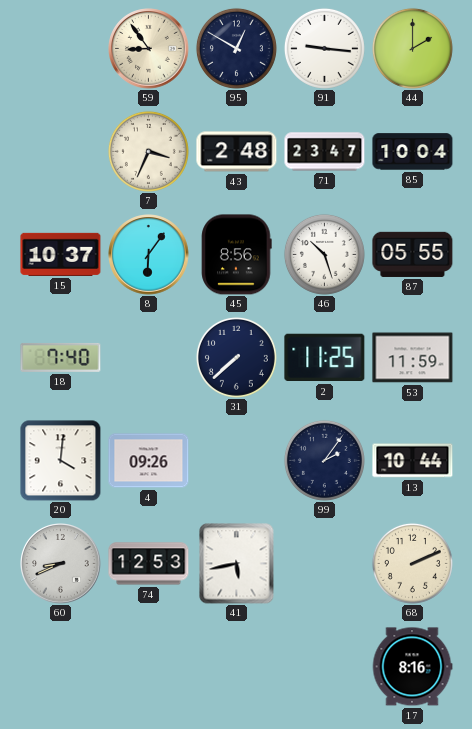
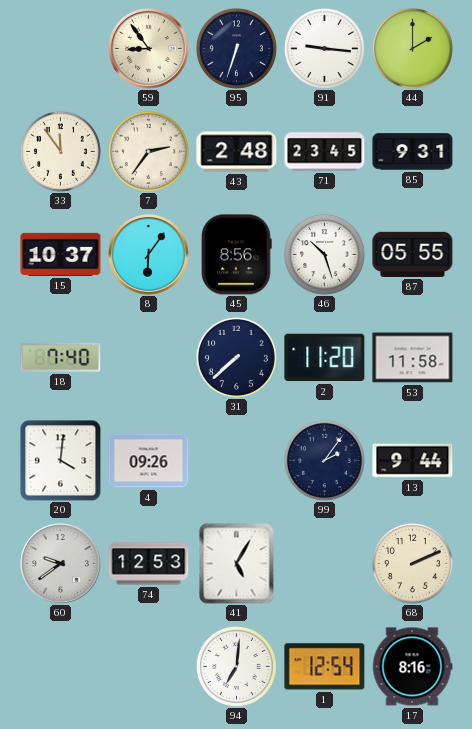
95: 12:50 -> 6:33
33: none -> 11:54
7: 3:34 -> 2:36
71: 23:47 -> 23:45
85: 10:04 -> 9:31
2: 11:25 -> 11:20
53: 11:59 -> 11:58
13: 10:44 -> 9:44
60: 8:41 -> 9:39
41: 5:43 -> 5:05
94: none -> 7:01
1: none -> 12:54
